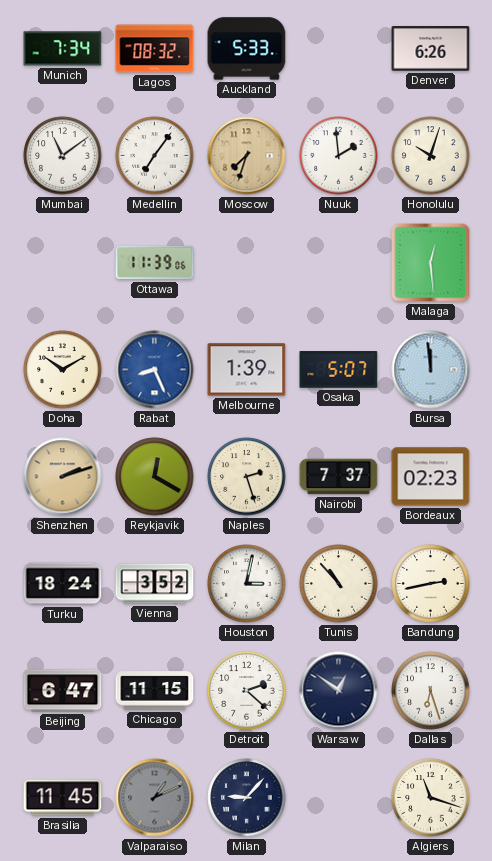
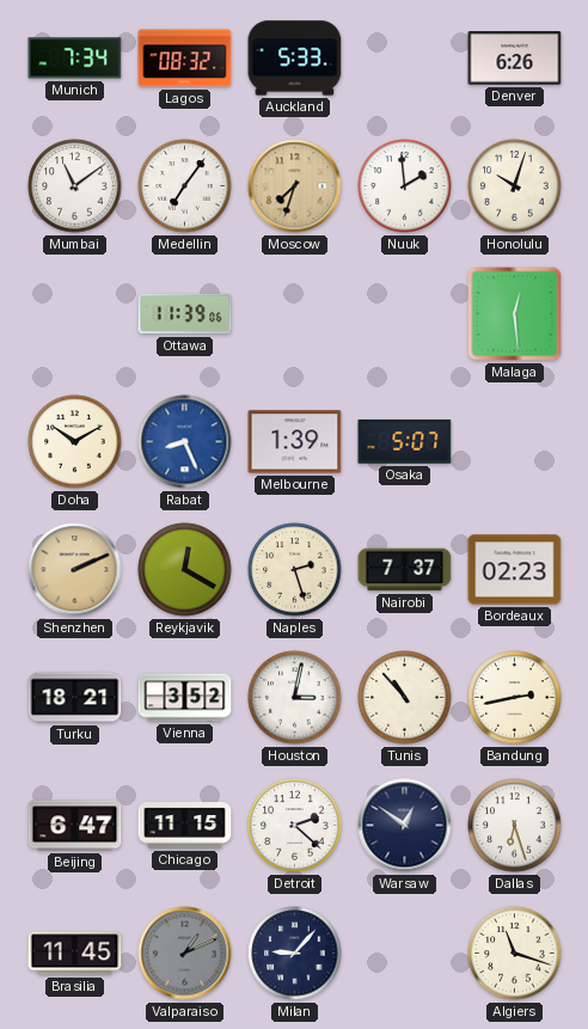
Bursa: 11:59 -> none
Shenzhen: 2:12 -> 2:11
Turku: 18:24 -> 18:21
